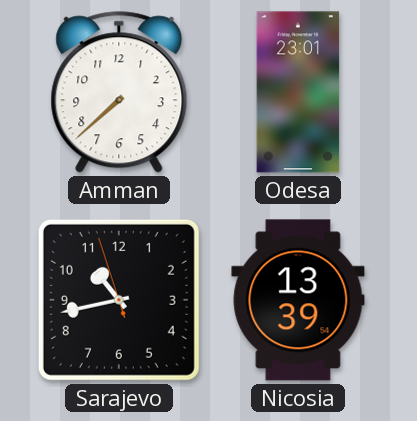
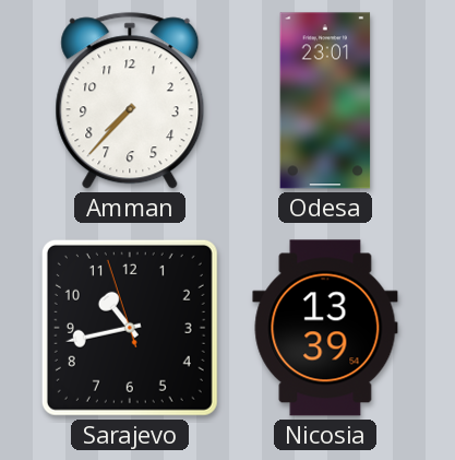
Amman: 7:38 -> 7:37
